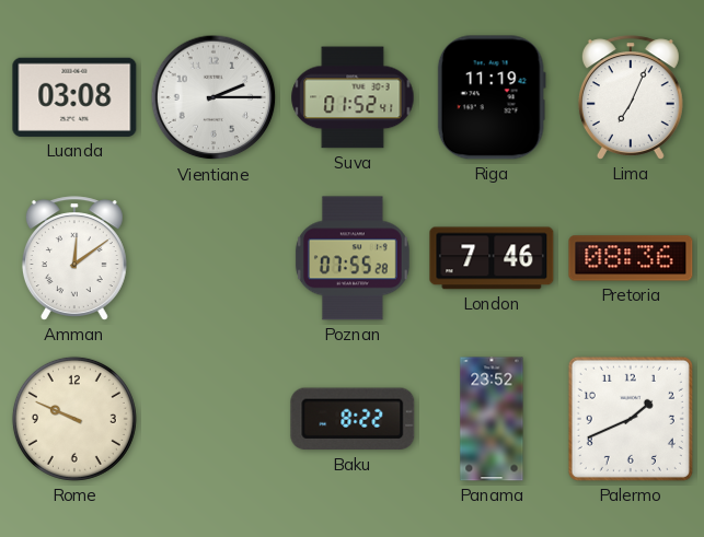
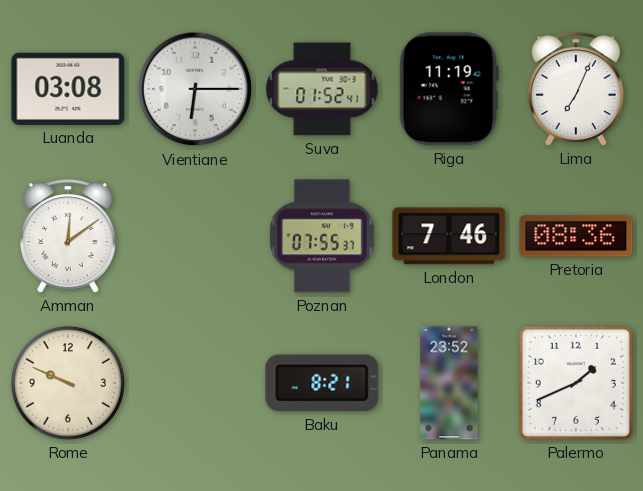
Vientiane: 2:15 -> 6:15
Poznan: 07:55:28 -> 07:55:37
Baku: 8:22 -> 8:21
